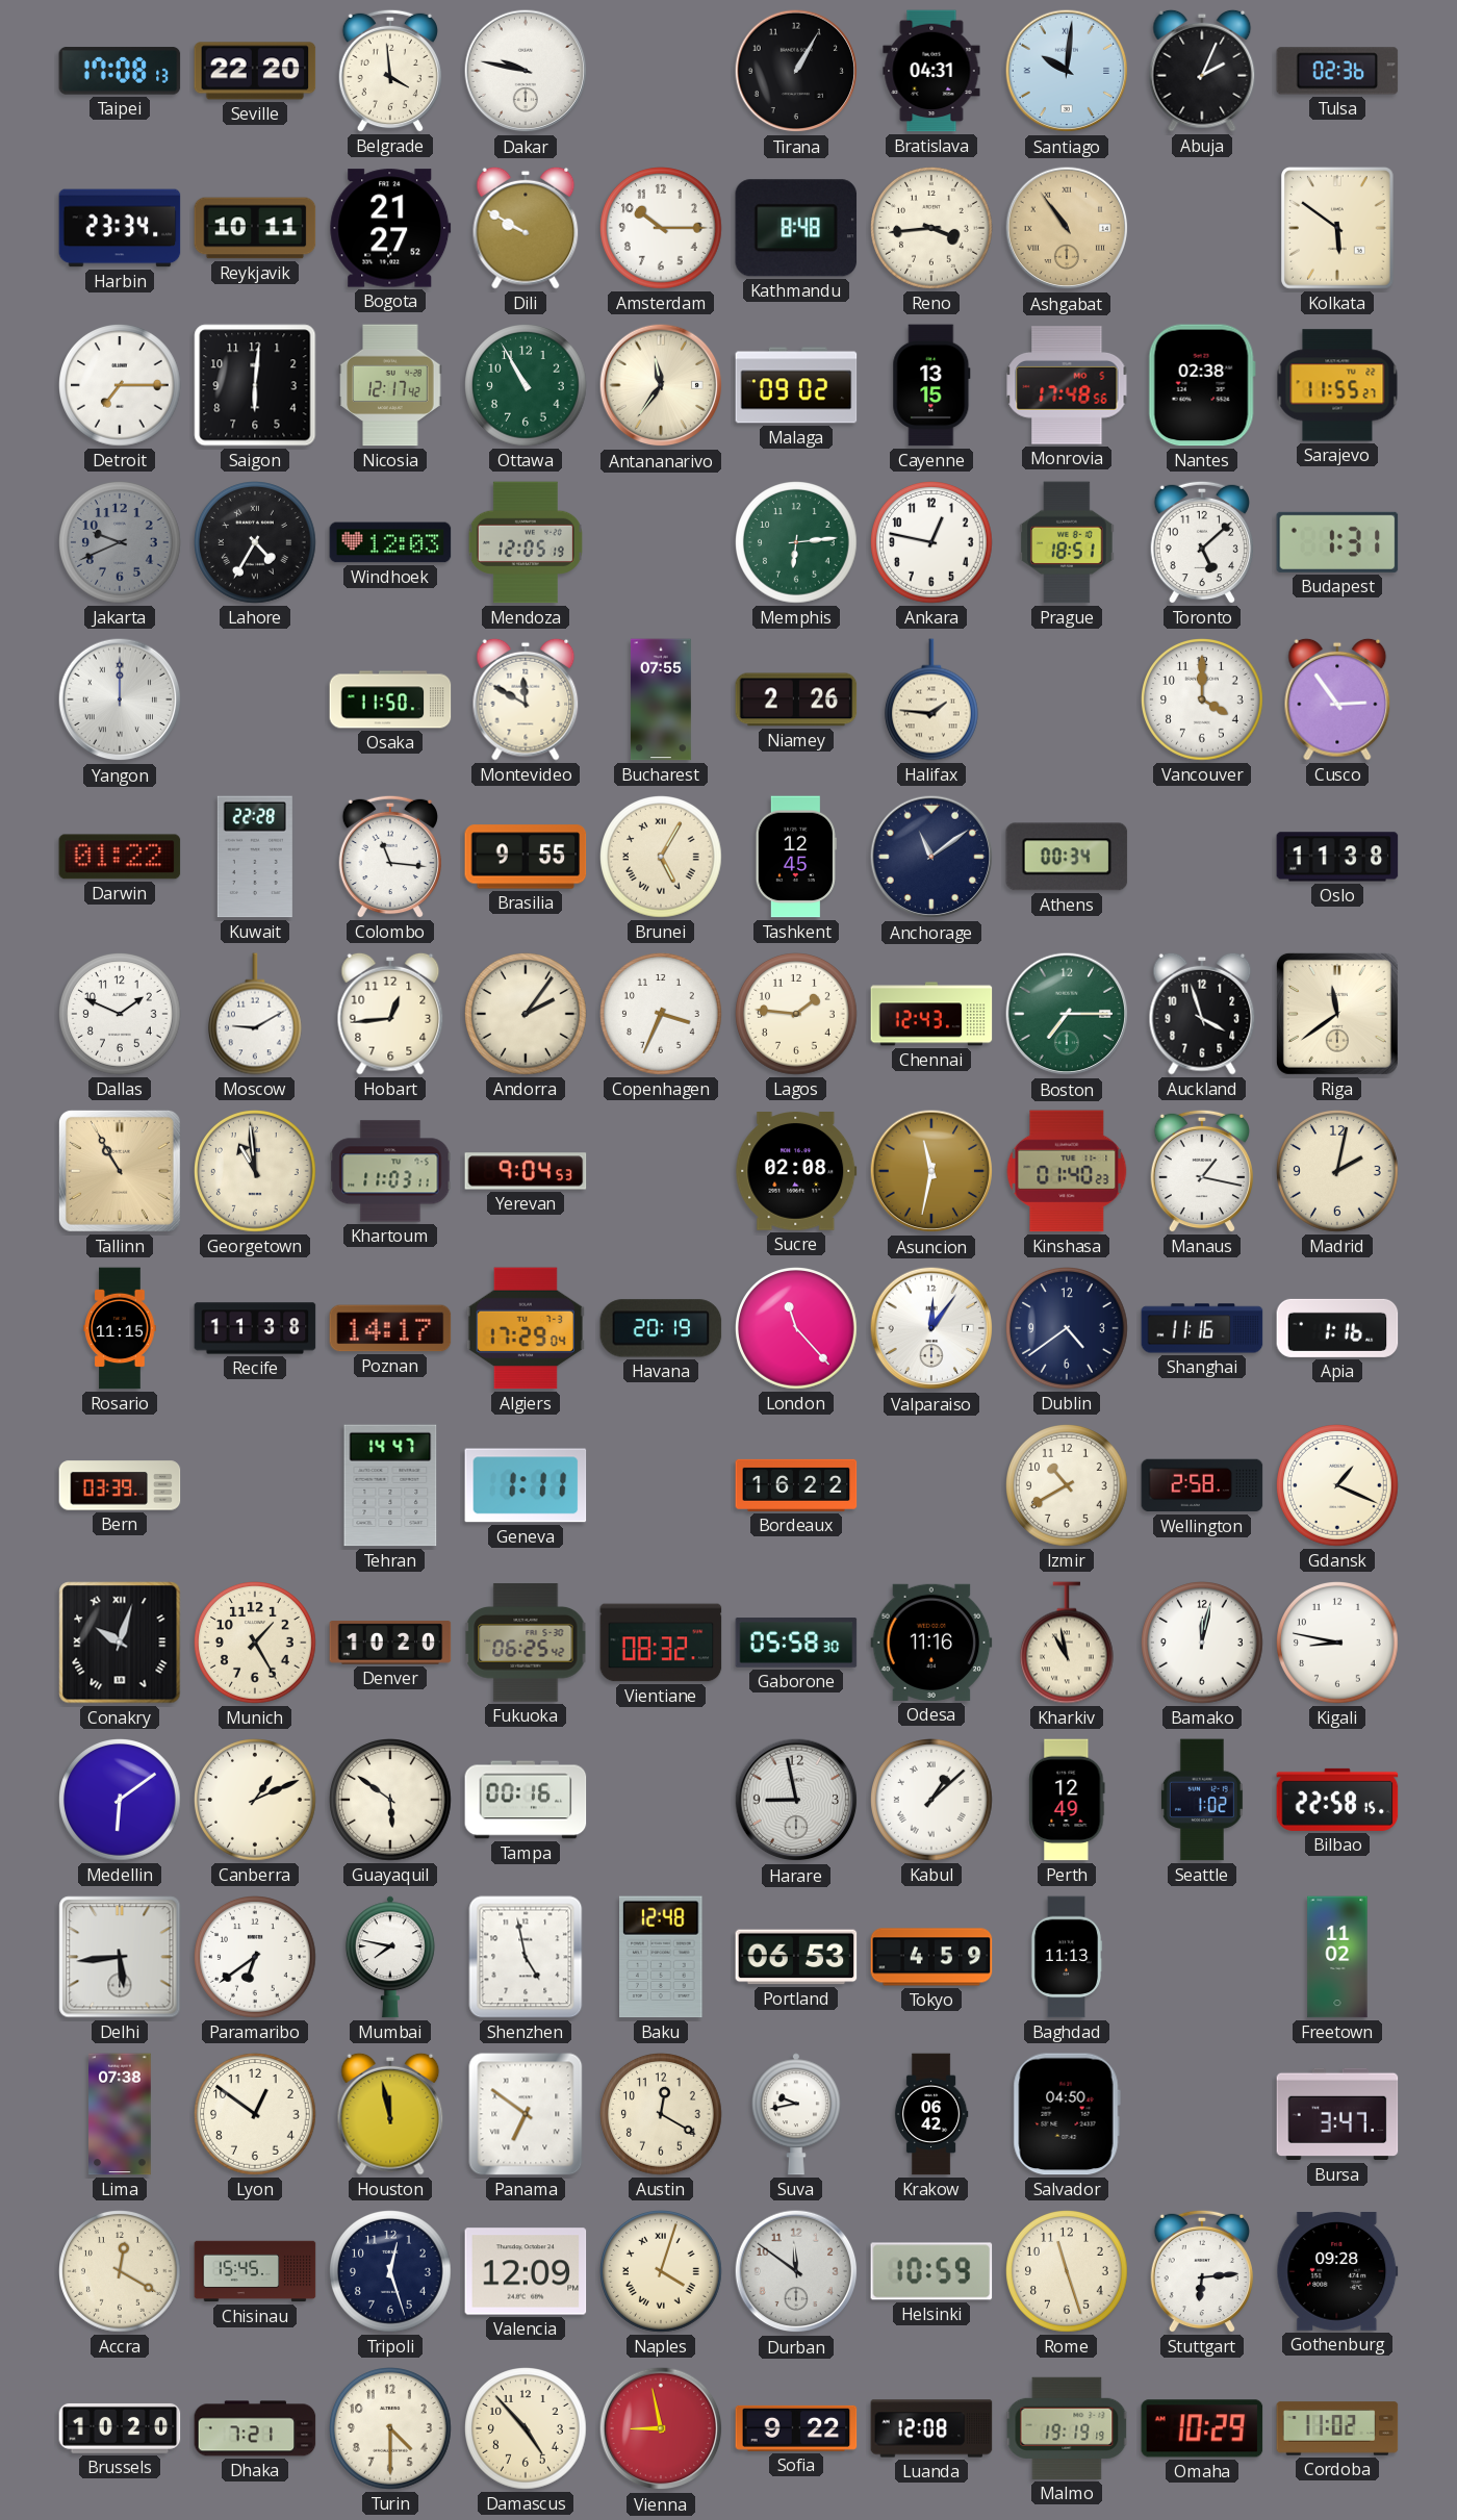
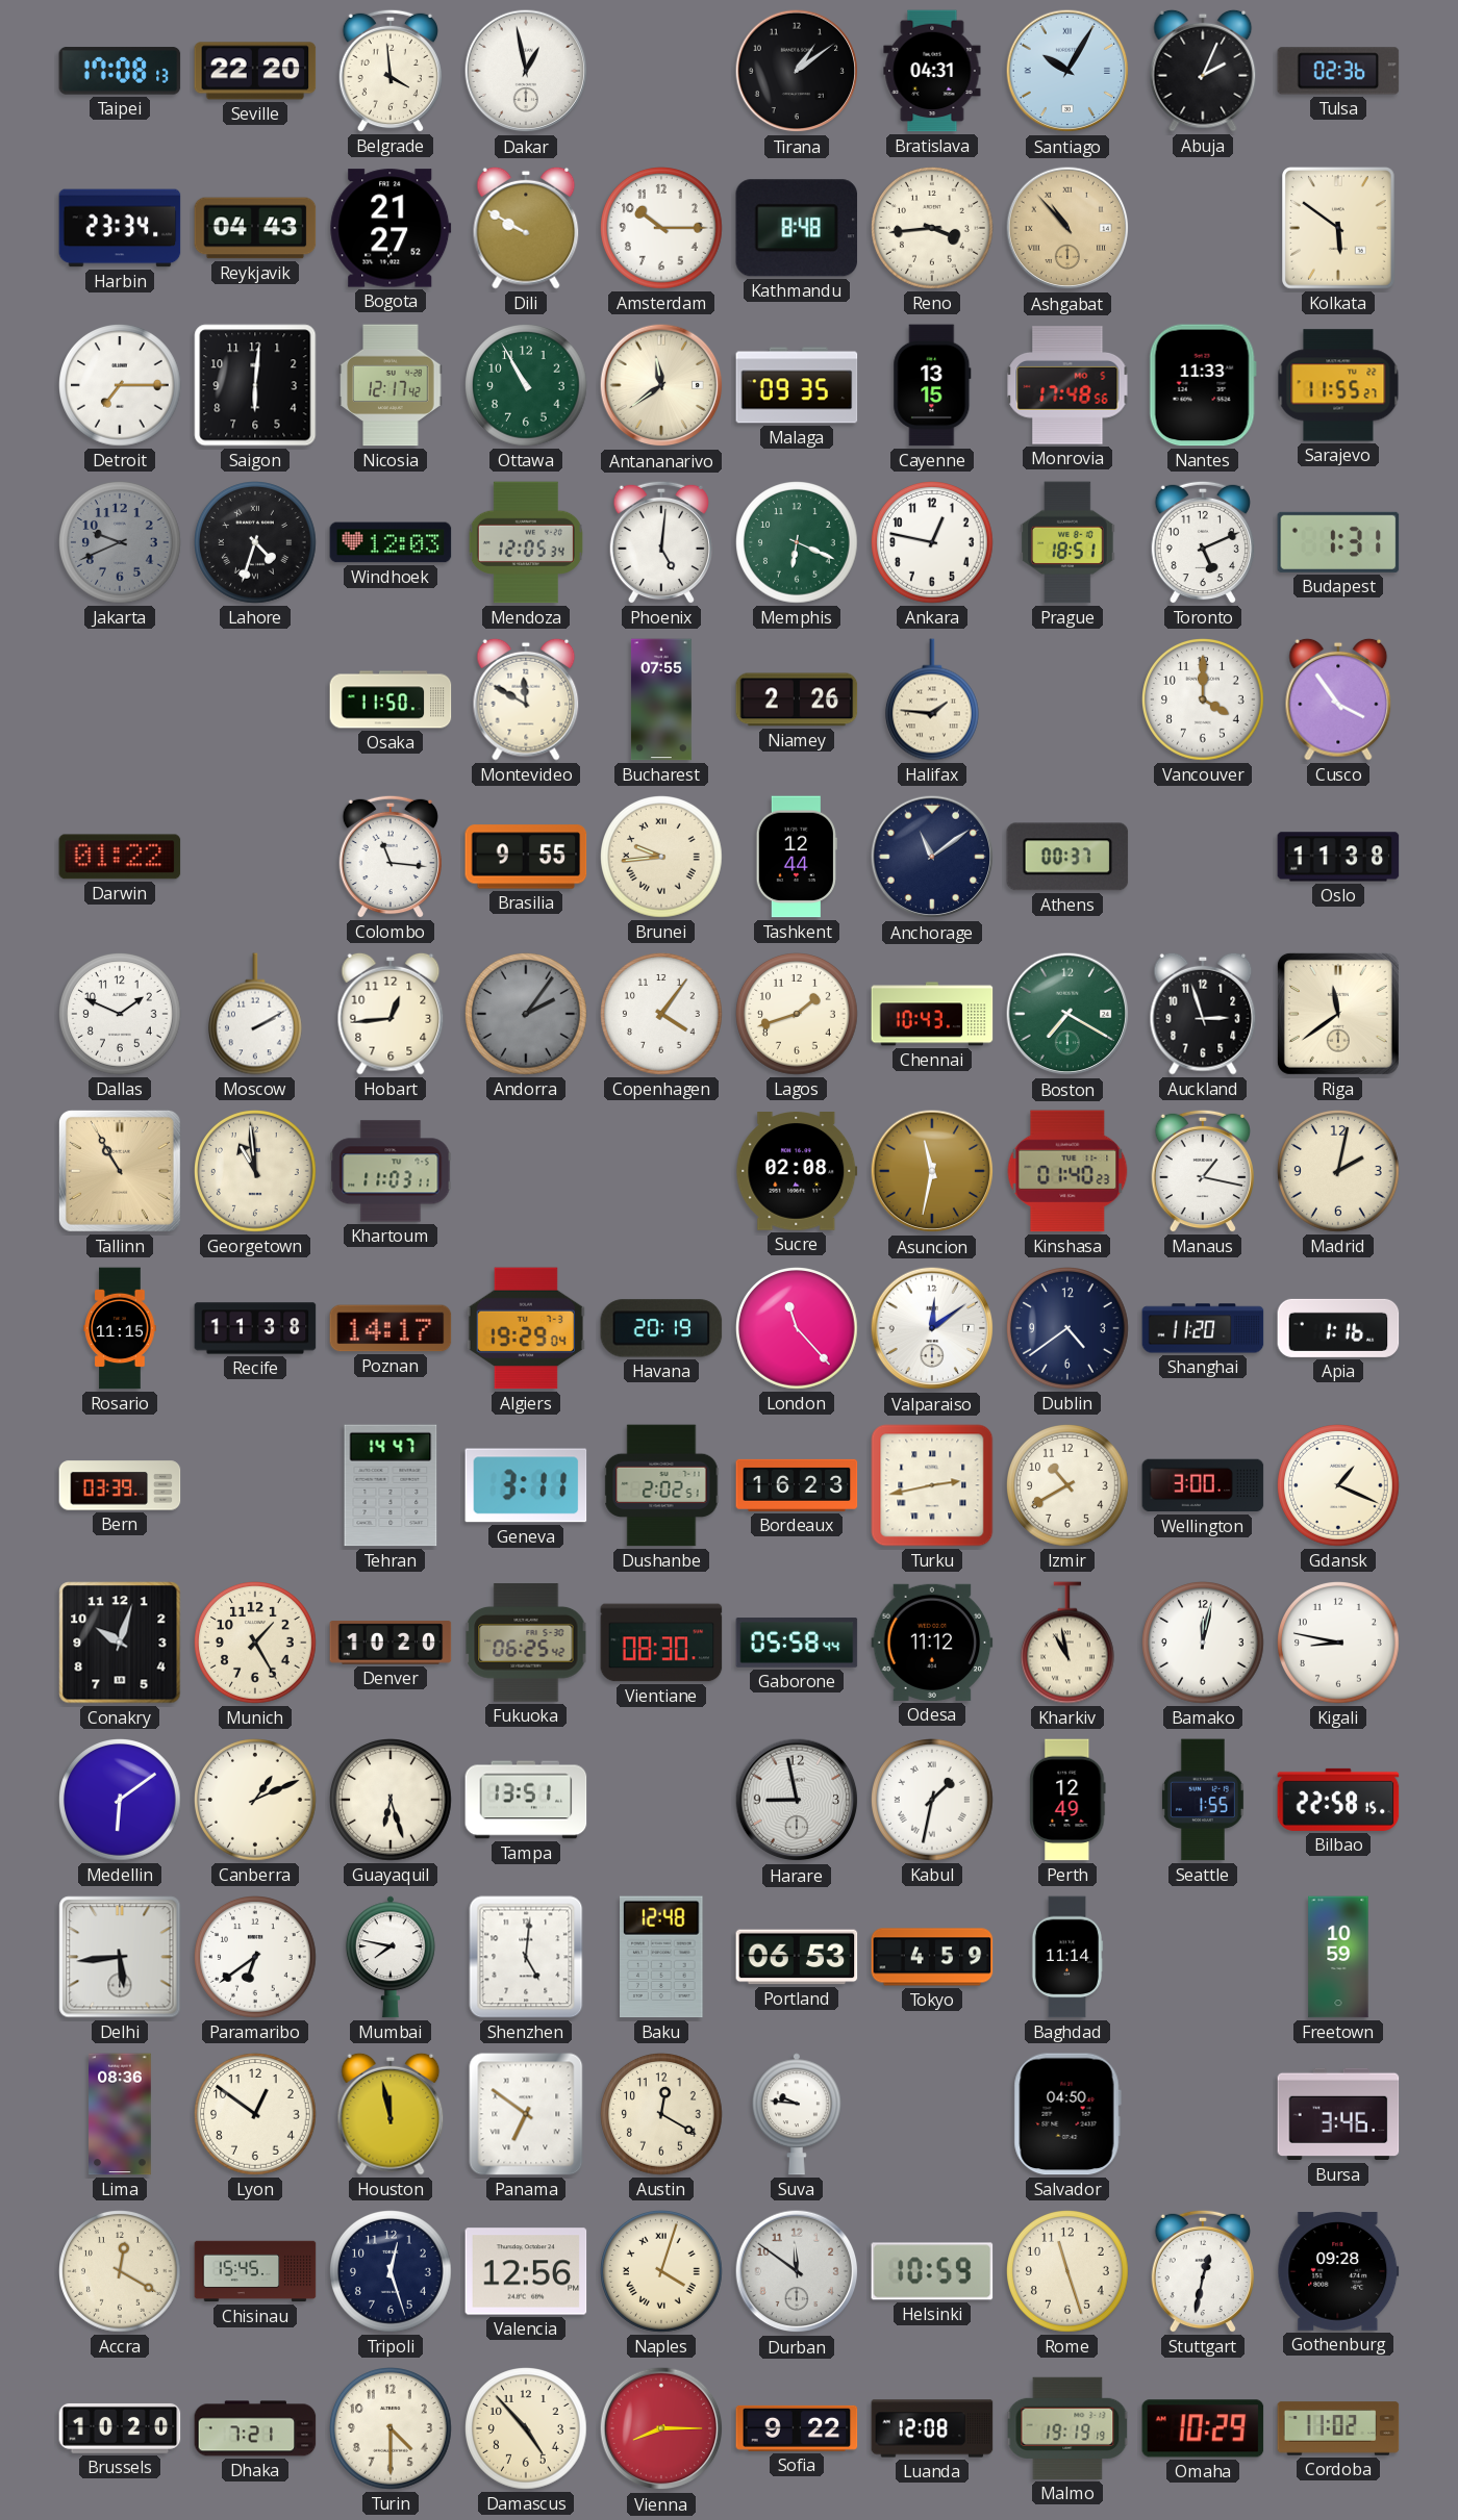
Dakar: 9:47 -> 12:58
Tirana: 1:05 -> 1:09
Santiago: 10:01 -> 10:05
Reykjavik: 10:11 -> 04:43
Ashgabat: 10:54 -> 10:53
Antananarivo: 11:36 -> 11:39
Malaga: 09:02 -> 09:35
Nantes: 02:38 -> 11:33
Lahore: 4:35 -> 4:33
Mendoza: 12:05:19 -> 12:05:34
Phoenix: none -> 5:01
Memphis: 6:14 -> 6:19
Toronto: 5:08 -> 5:11
Yangon: 12:00 -> none
Cusco: 2:54 -> 3:54
Kuwait: 22:28 -> none
Brunei: 5:05 -> 9:44
Tashkent: 12:45 -> 12:44
Athens: 00:34 -> 00:37
Moscow: 9:10 -> 2:10
Andorra dial: cream -> grey
Copenhagen: 3:34 -> 4:06
Lagos: 1:46 -> 1:42
Chennai: 12:43 -> 10:43
Boston: 7:15 -> 7:20
Auckland: 3:57 -> 2:57
Yerevan: 9:04 -> none
Algiers: 17:29 -> 19:29
Valparaiso: 12:06 -> 12:09
Shanghai: 11:16 -> 11:20
Geneva: 1:11 -> 3:11
Dushanbe: none -> 2:02
Bordeaux: 16:22 -> 16:23
Turku: none -> 2:43
Wellington: 2:58 -> 3:00
Conakry numerals: Roman -> Arabic
Vientiane: 08:32 -> 08:30
Gaborone: 05:58:30 -> 05:58:44
Odesa: 11:16 -> 11:12
Guayaquil: 5:51 -> 6:27
Tampa: 00:16 -> 13:51
Kabul: 1:08 -> 1:32
Seattle: 1:02 -> 1:55
Shenzhen: 4:58 -> 5:01
Baghdad: 11:13 -> 11:14
Freetown: 11:02 -> 10:59
Lima: 07:38 -> 08:36
Suva: 9:43 -> 9:46
Krakow: 06:42 -> none
Bursa: 3:47 -> 3:46
Valencia: 12:09 -> 12:56
Stuttgart: 6:14 -> 12:32
Vienna: 8:58 -> 8:15
